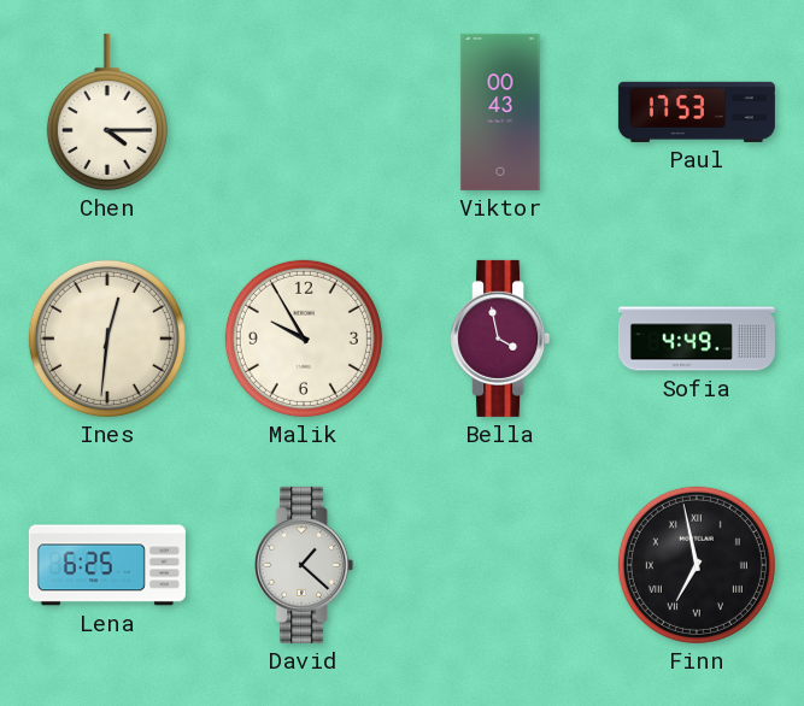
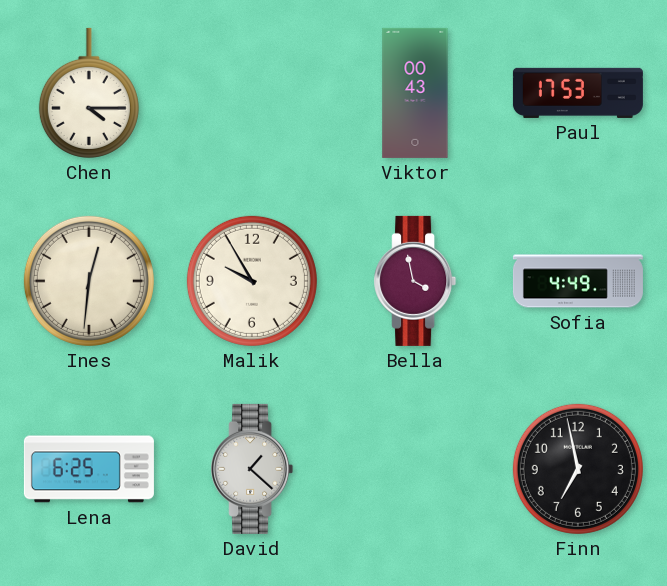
Finn numerals: Roman -> Arabic
